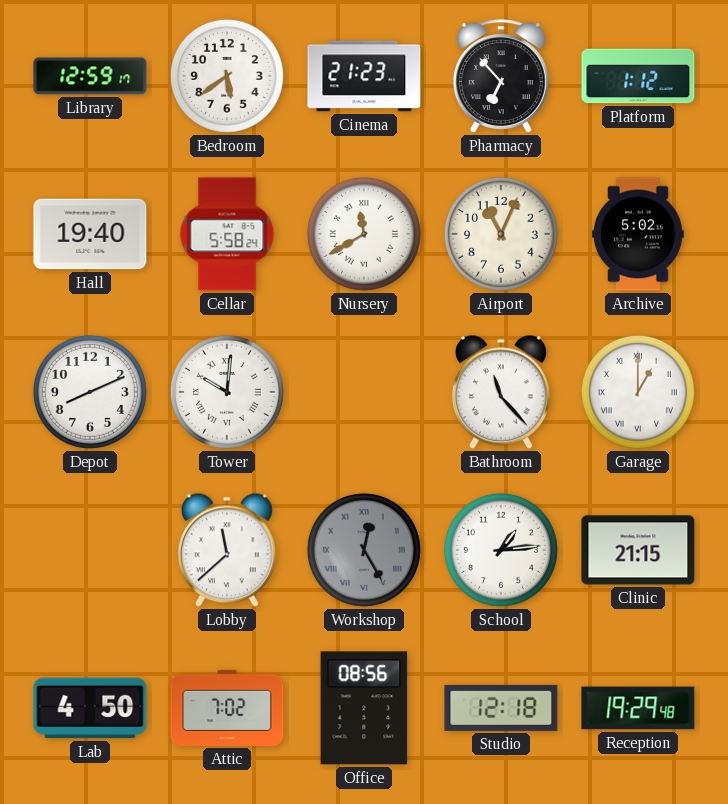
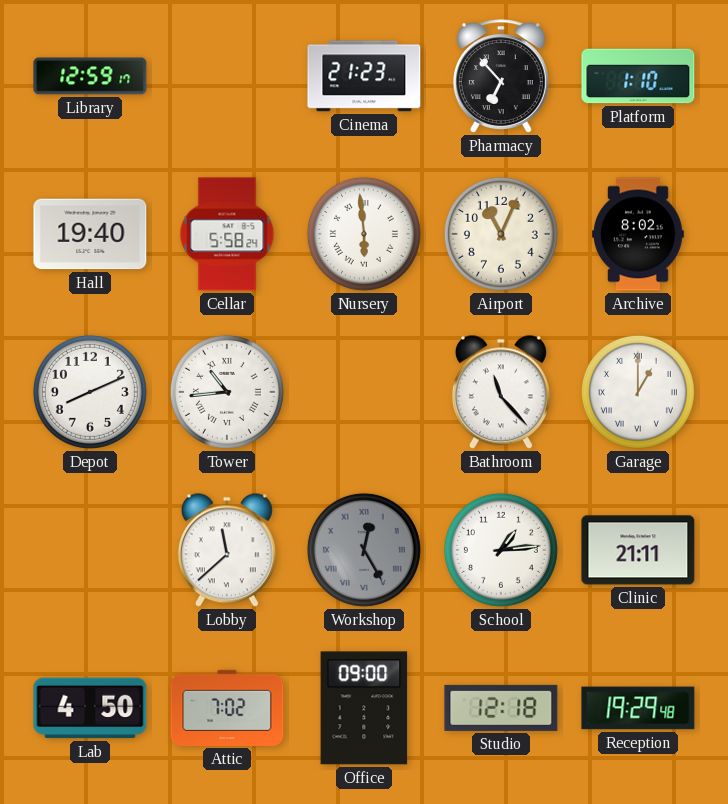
Bedroom: 5:39 -> none
Platform: 1:12 -> 1:10
Nursery: 11:40 -> 5:59
Archive: 5:02 -> 8:02
Tower: 10:01 -> 10:44
Clinic: 21:15 -> 21:11
Office: 08:56 -> 09:00
